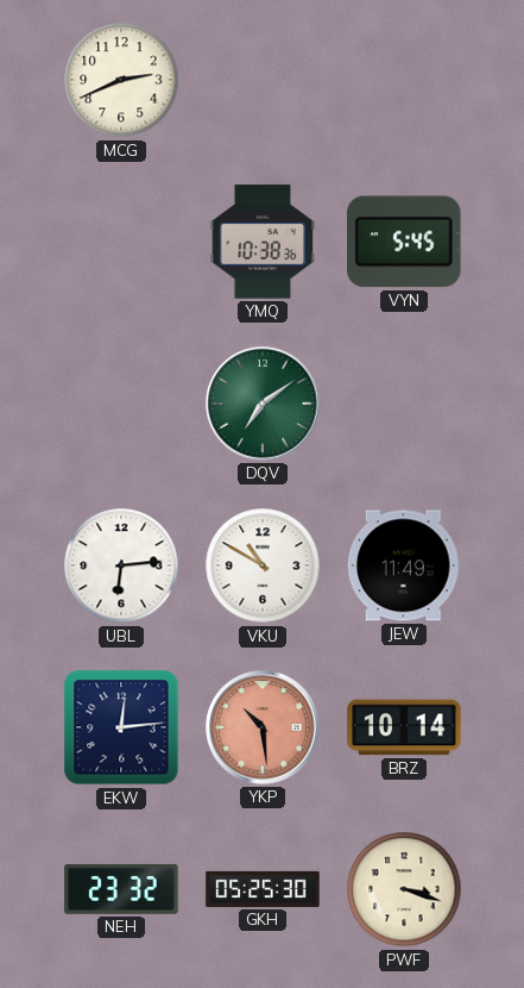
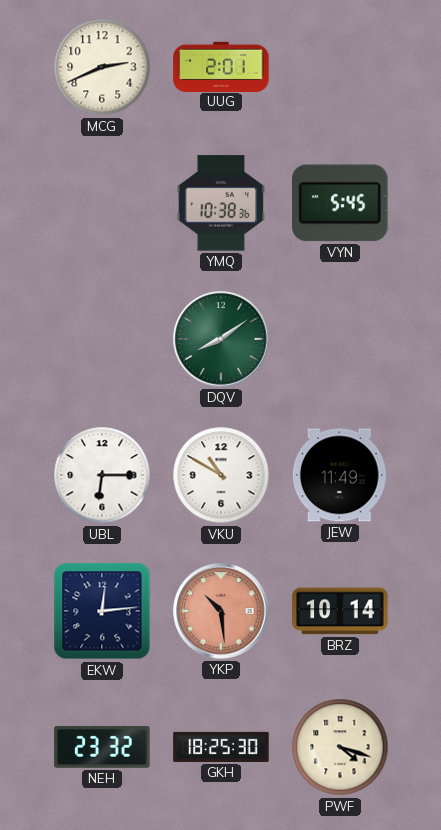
UUG: none -> 2:01
DQV: 7:09 -> 8:09
UBL: 6:14 -> 6:15
GKH: 05:25 -> 18:25
PWF: 3:18 -> 4:18
